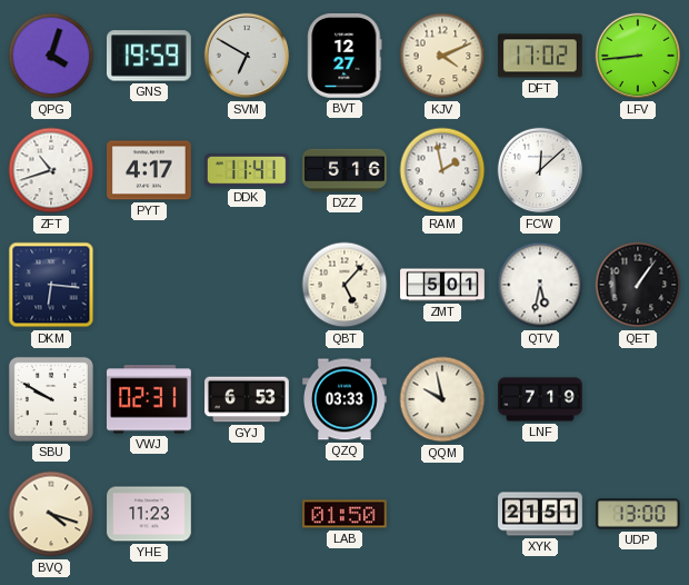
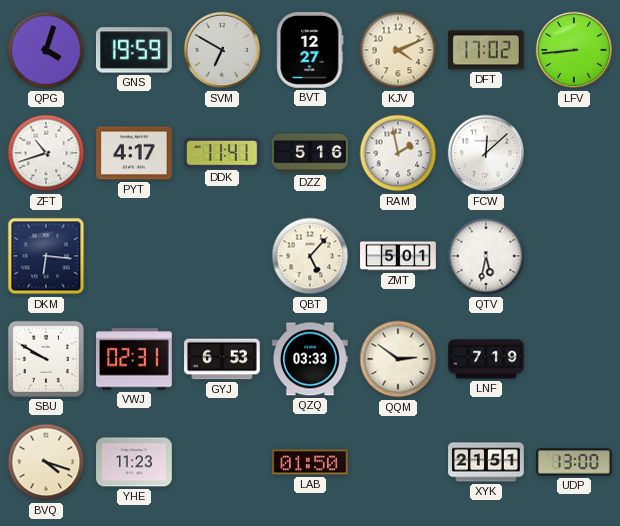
QET: 1:06 -> none
QQM: 9:58 -> 2:51
